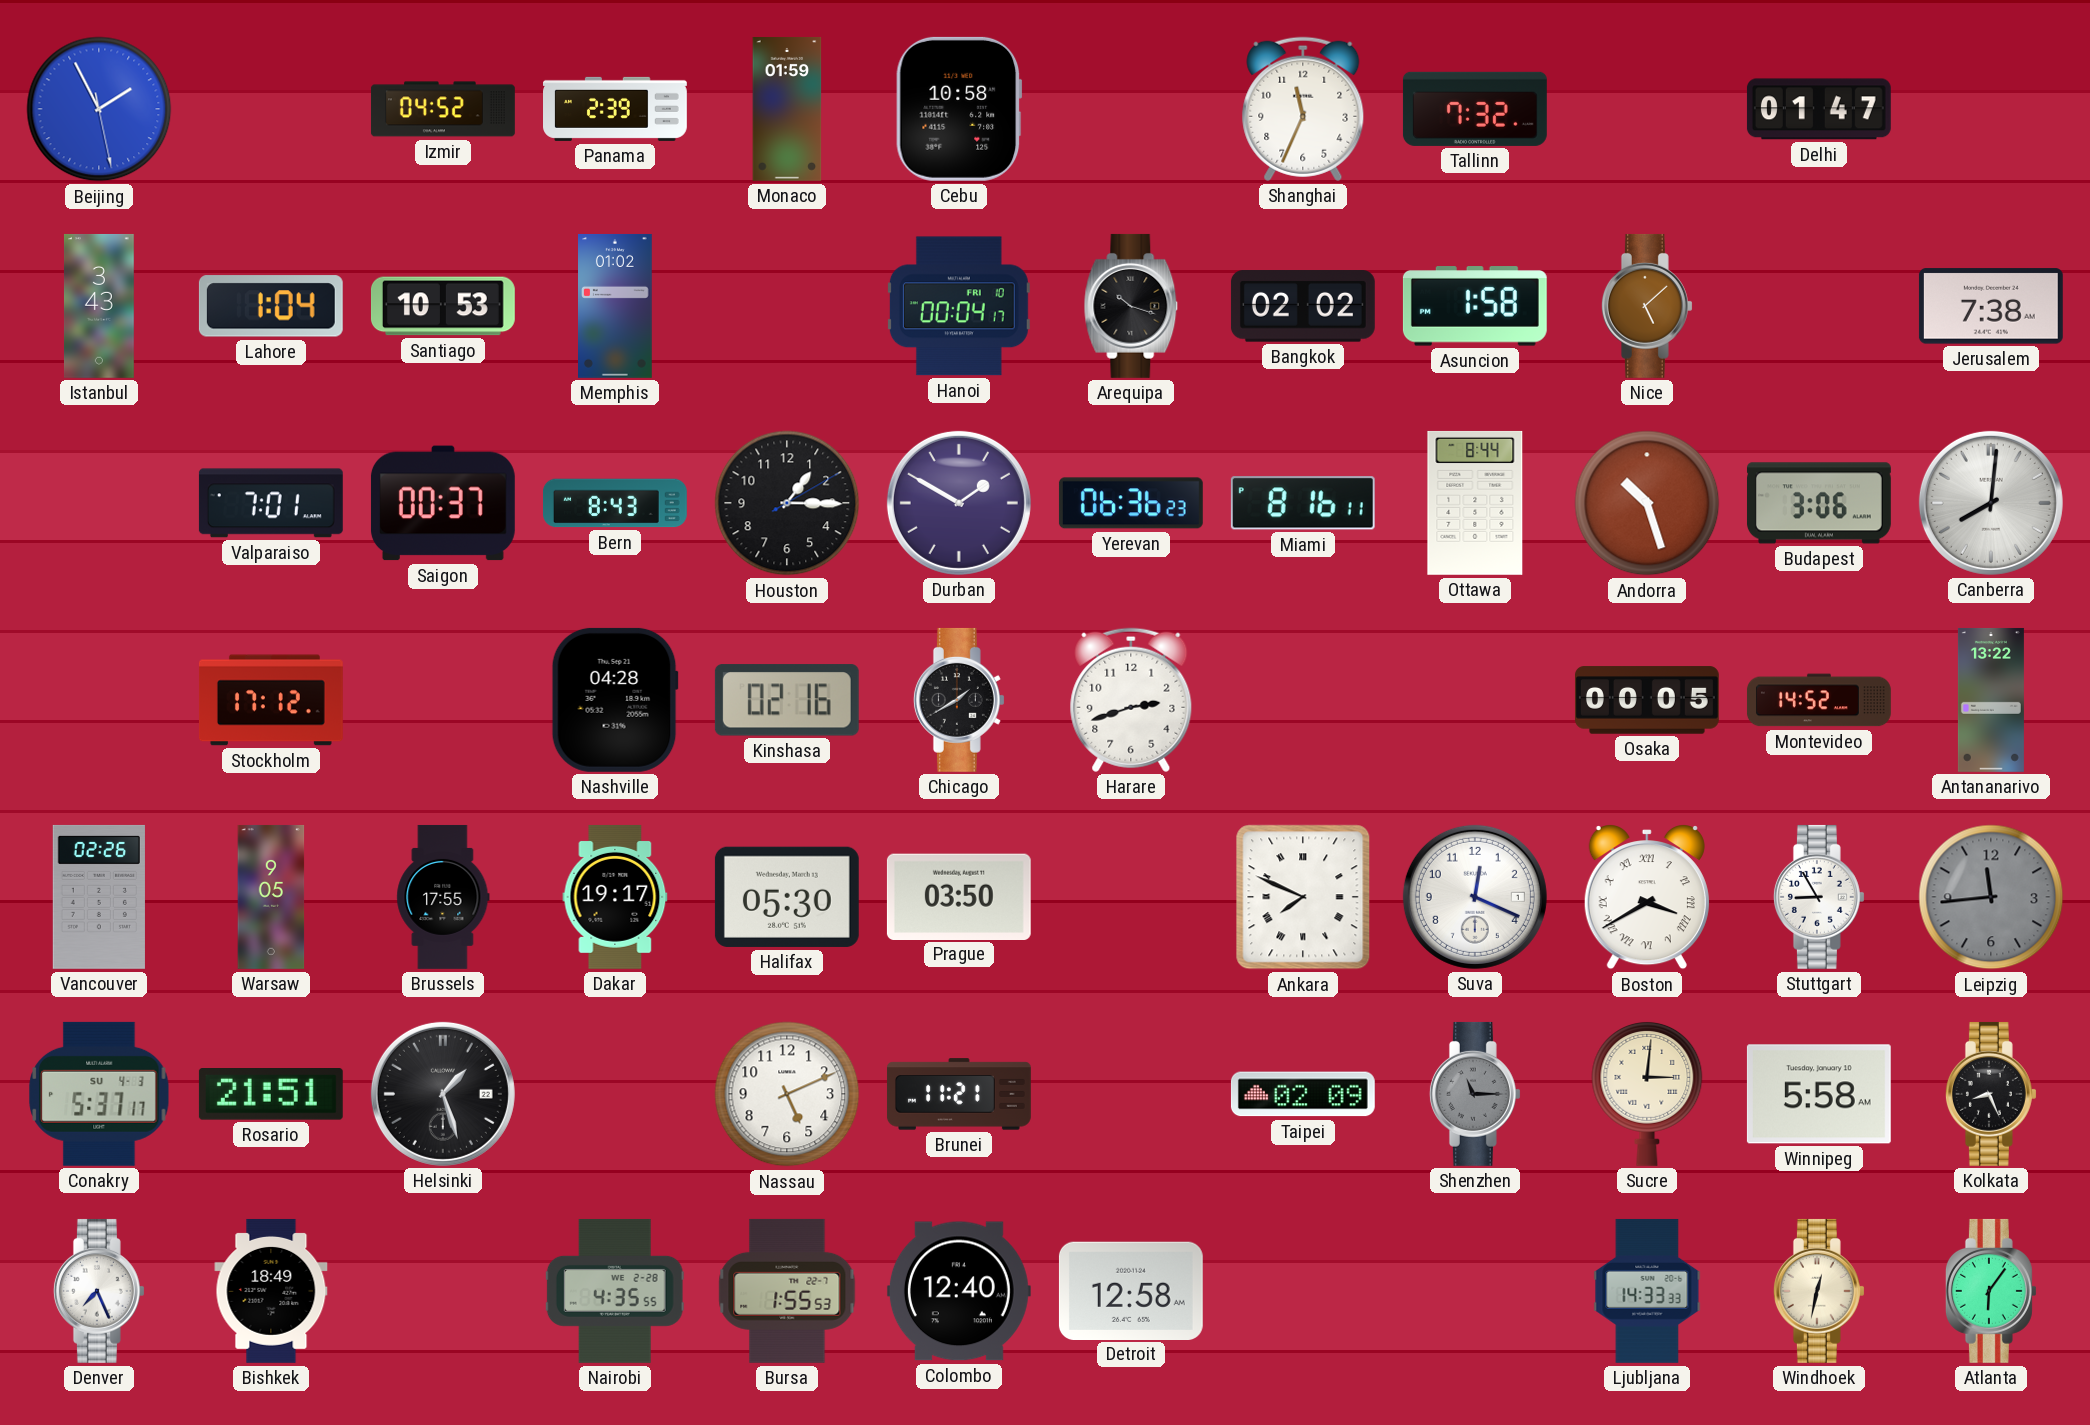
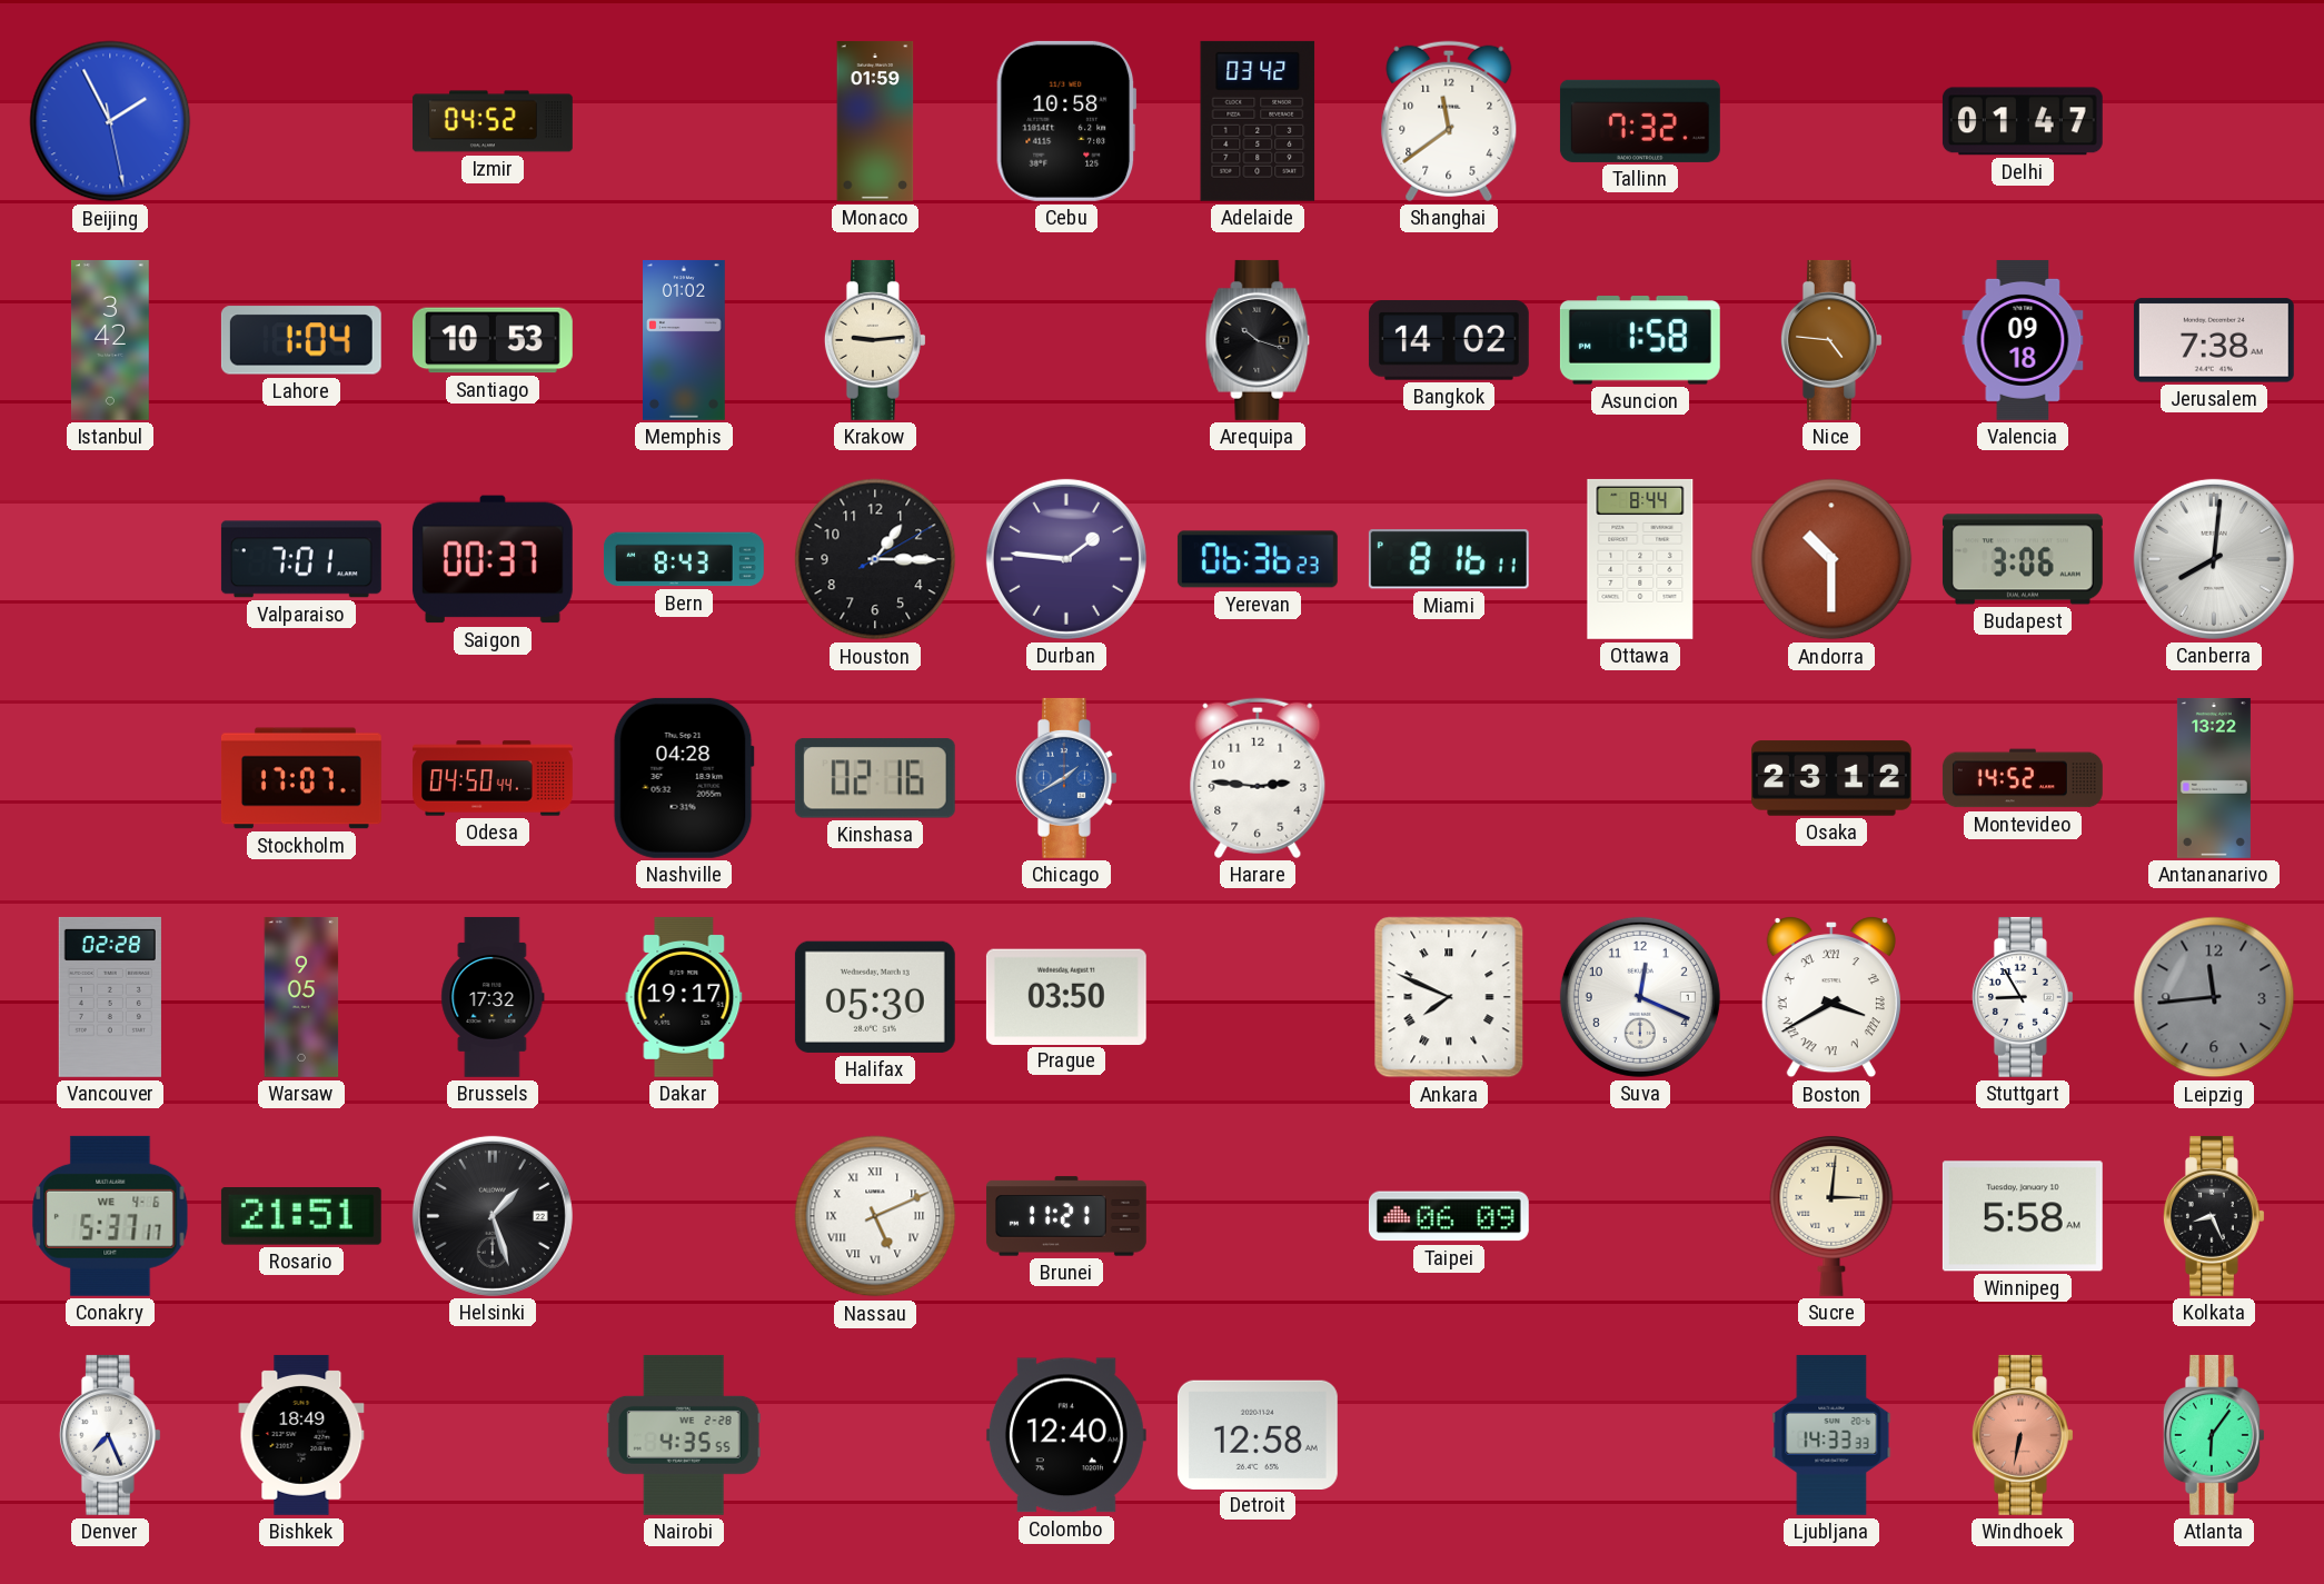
Panama: 2:39 -> none
Adelaide: none -> 03:42
Shanghai: 11:34 -> 11:39
Istanbul: 3:43 -> 3:42
Krakow: none -> 9:14
Hanoi: 00:04 -> none
Bangkok: 02:02 -> 14:02
Nice: 5:08 -> 4:46
Valencia: none -> 09:18
Durban: 1:50 -> 1:46
Andorra: 10:27 -> 10:30
Stockholm: 17:12 -> 17:07
Odesa: none -> 04:50
Chicago dial: black -> blue
Harare: 2:42 -> 2:46
Osaka: 00:05 -> 23:12
Vancouver: 02:26 -> 02:28
Brussels: 17:55 -> 17:32
Conakry date: SU 4-3 -> WE 4-6
Nassau numerals: Arabic -> Roman
Taipei: 02:09 -> 06:09
Shenzhen: 11:15 -> none
Bursa: 1:55 -> none
Windhoek: 12:32 -> 6:32
Windhoek dial: cream -> salmon
